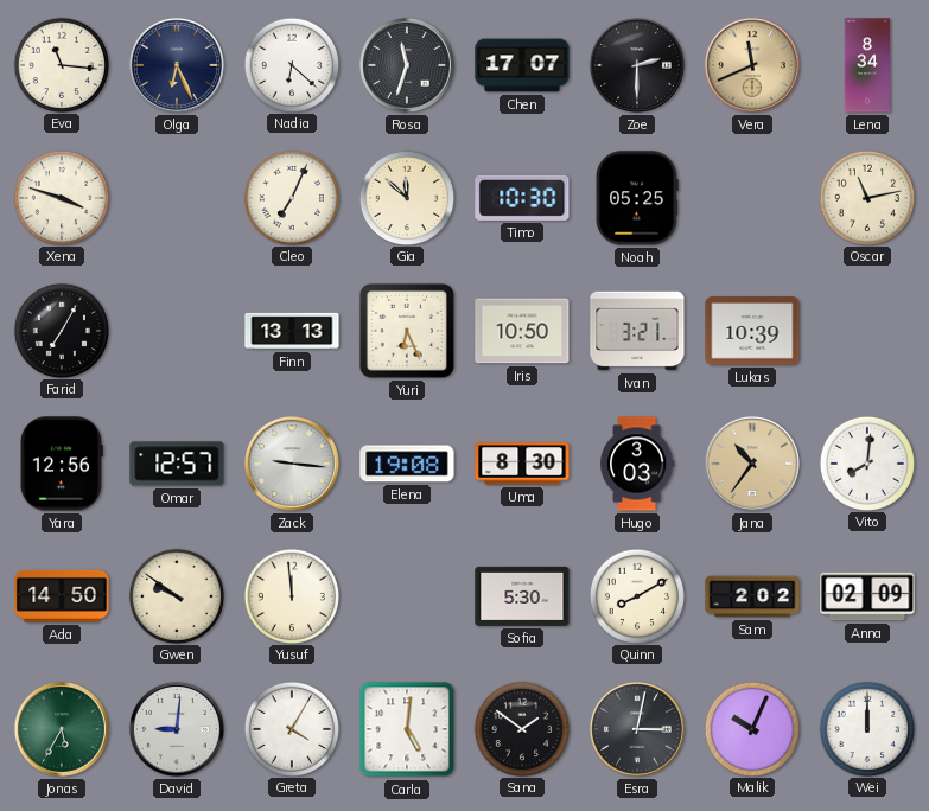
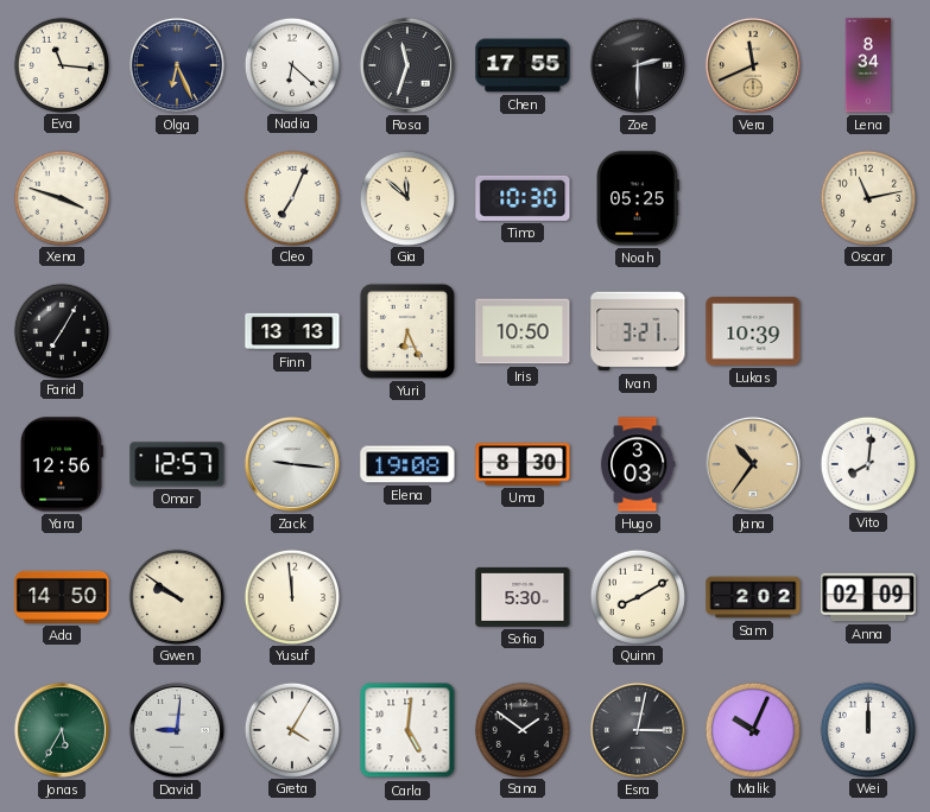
Chen: 17:07 -> 17:55
